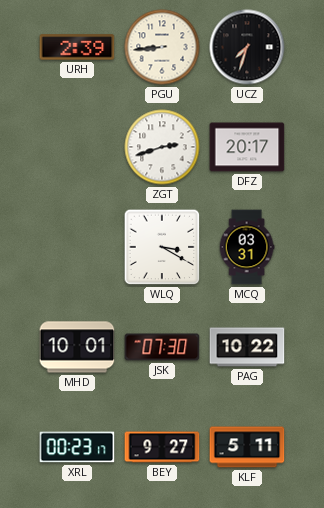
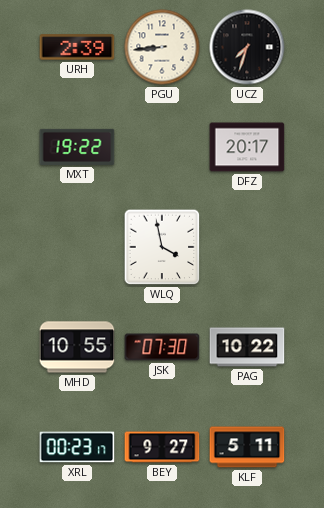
MXT: none -> 19:22
ZGT: 2:42 -> none
WLQ: 3:20 -> 3:58
MCQ: 03:31 -> none
MHD: 10:01 -> 10:55
